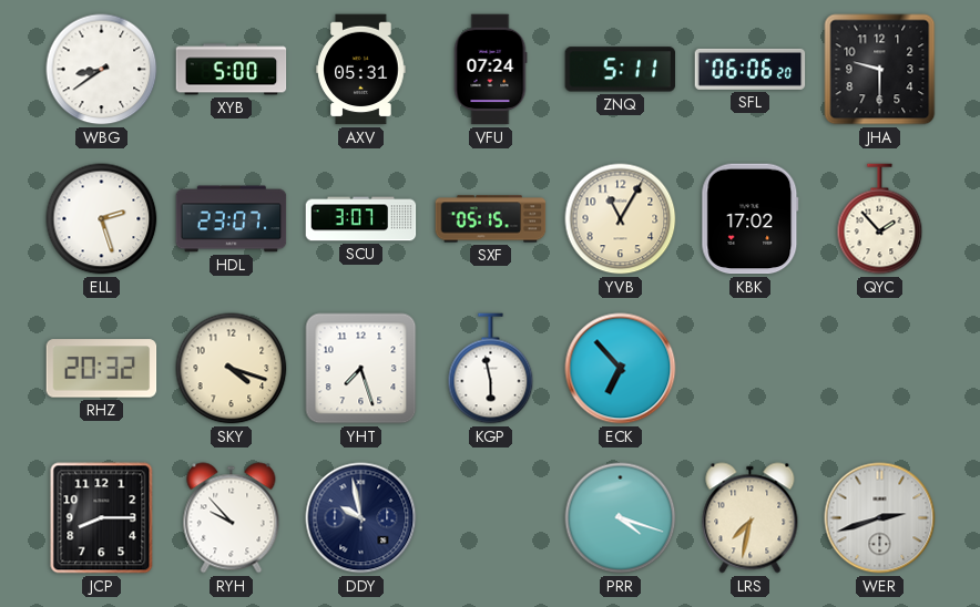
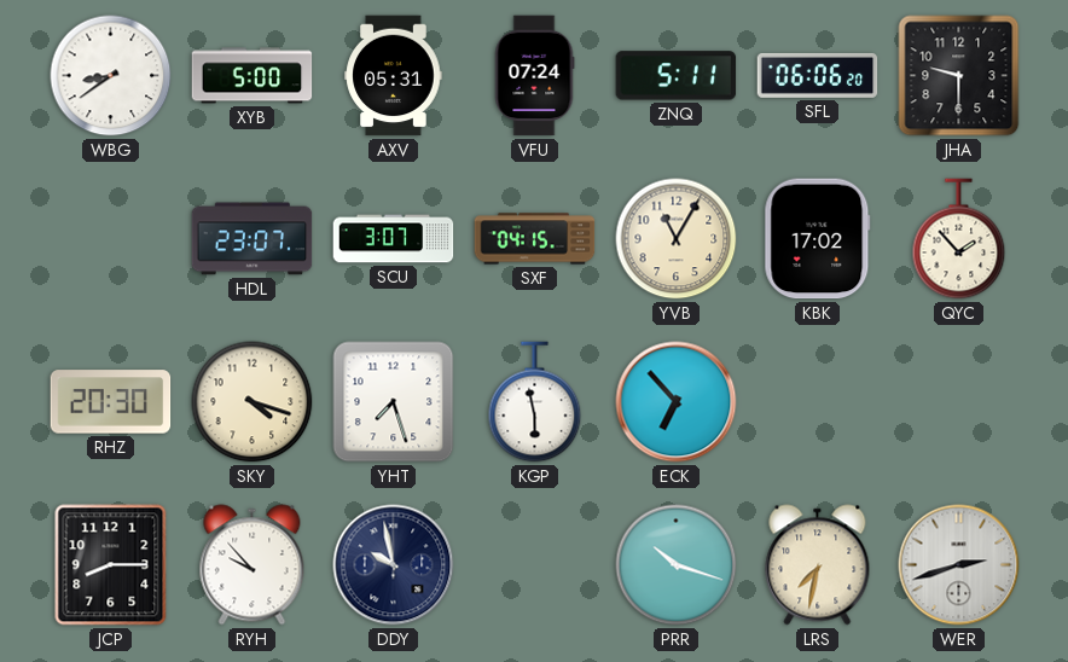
ELL: 2:27 -> none
SXF: 05:15 -> 04:15
RHZ: 20:32 -> 20:30
PRR: 4:18 -> 10:18
